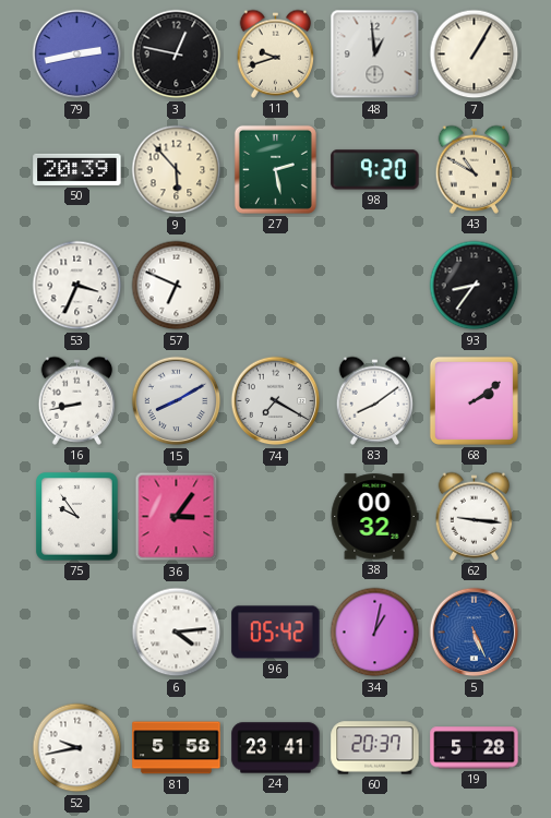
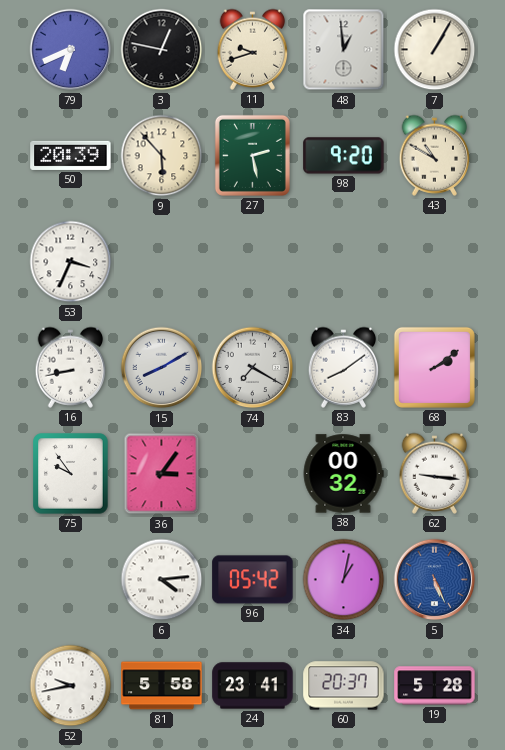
79: 2:43 -> 6:41
57: 6:49 -> none
93: 8:36 -> none
